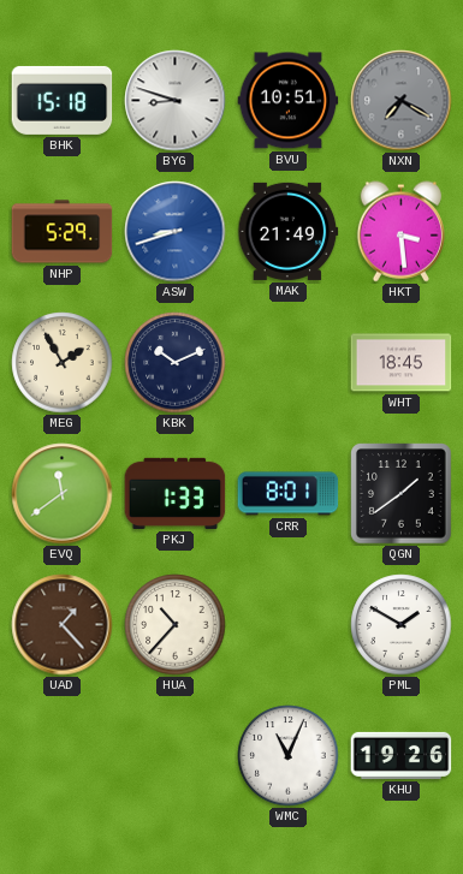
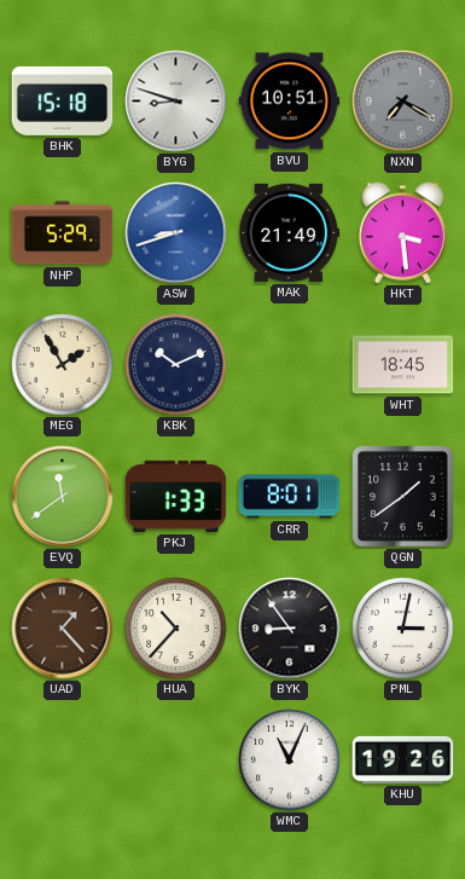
BYK: none -> 8:54
PML: 1:50 -> 3:02
